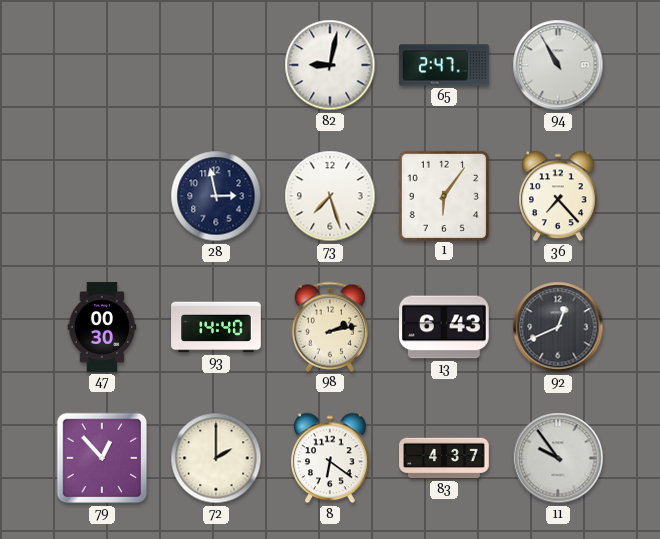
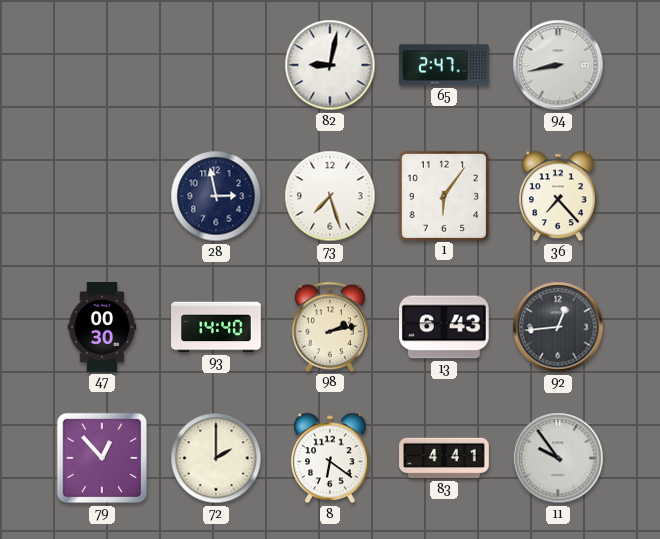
94: 10:55 -> 8:43
92: 12:41 -> 12:44
83: 4:37 -> 4:41
